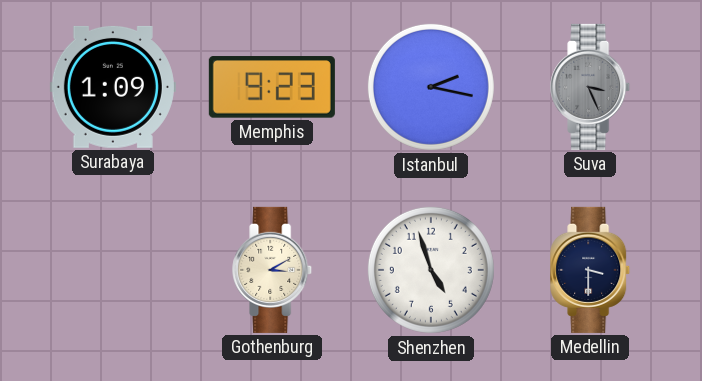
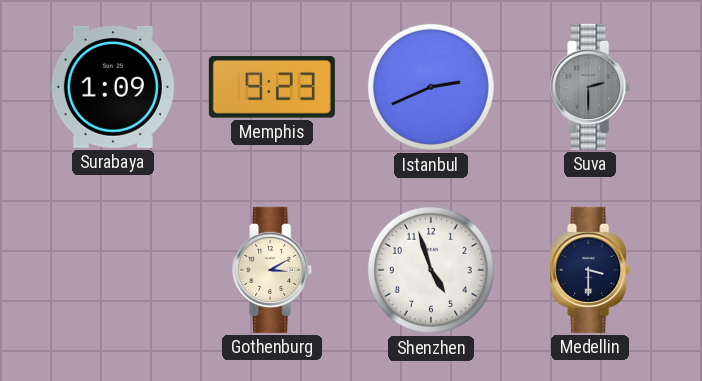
Istanbul: 2:17 -> 2:41
Suva: 3:26 -> 2:30
